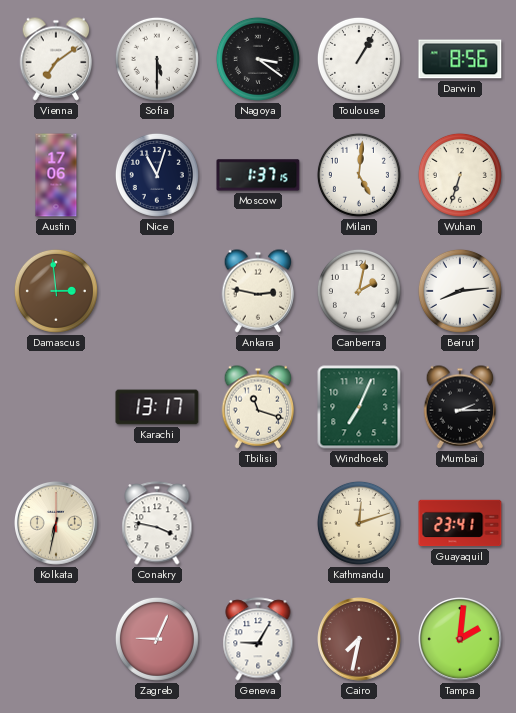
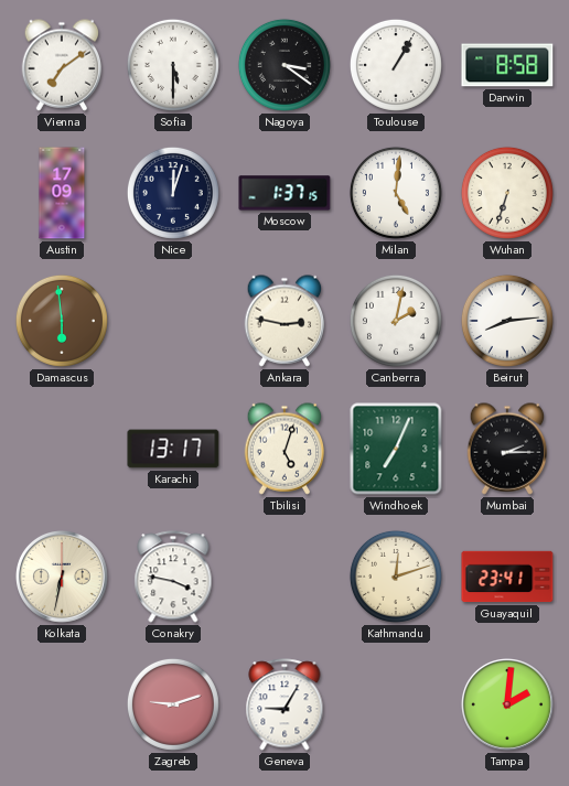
Darwin: 8:56 -> 8:58
Austin: 17:06 -> 17:09
Nice: 11:03 -> 12:03
Damascus: 2:59 -> 5:59
Tbilisi: 11:18 -> 5:03
Zagreb: 9:04 -> 9:12
Cairo: 7:32 -> none
